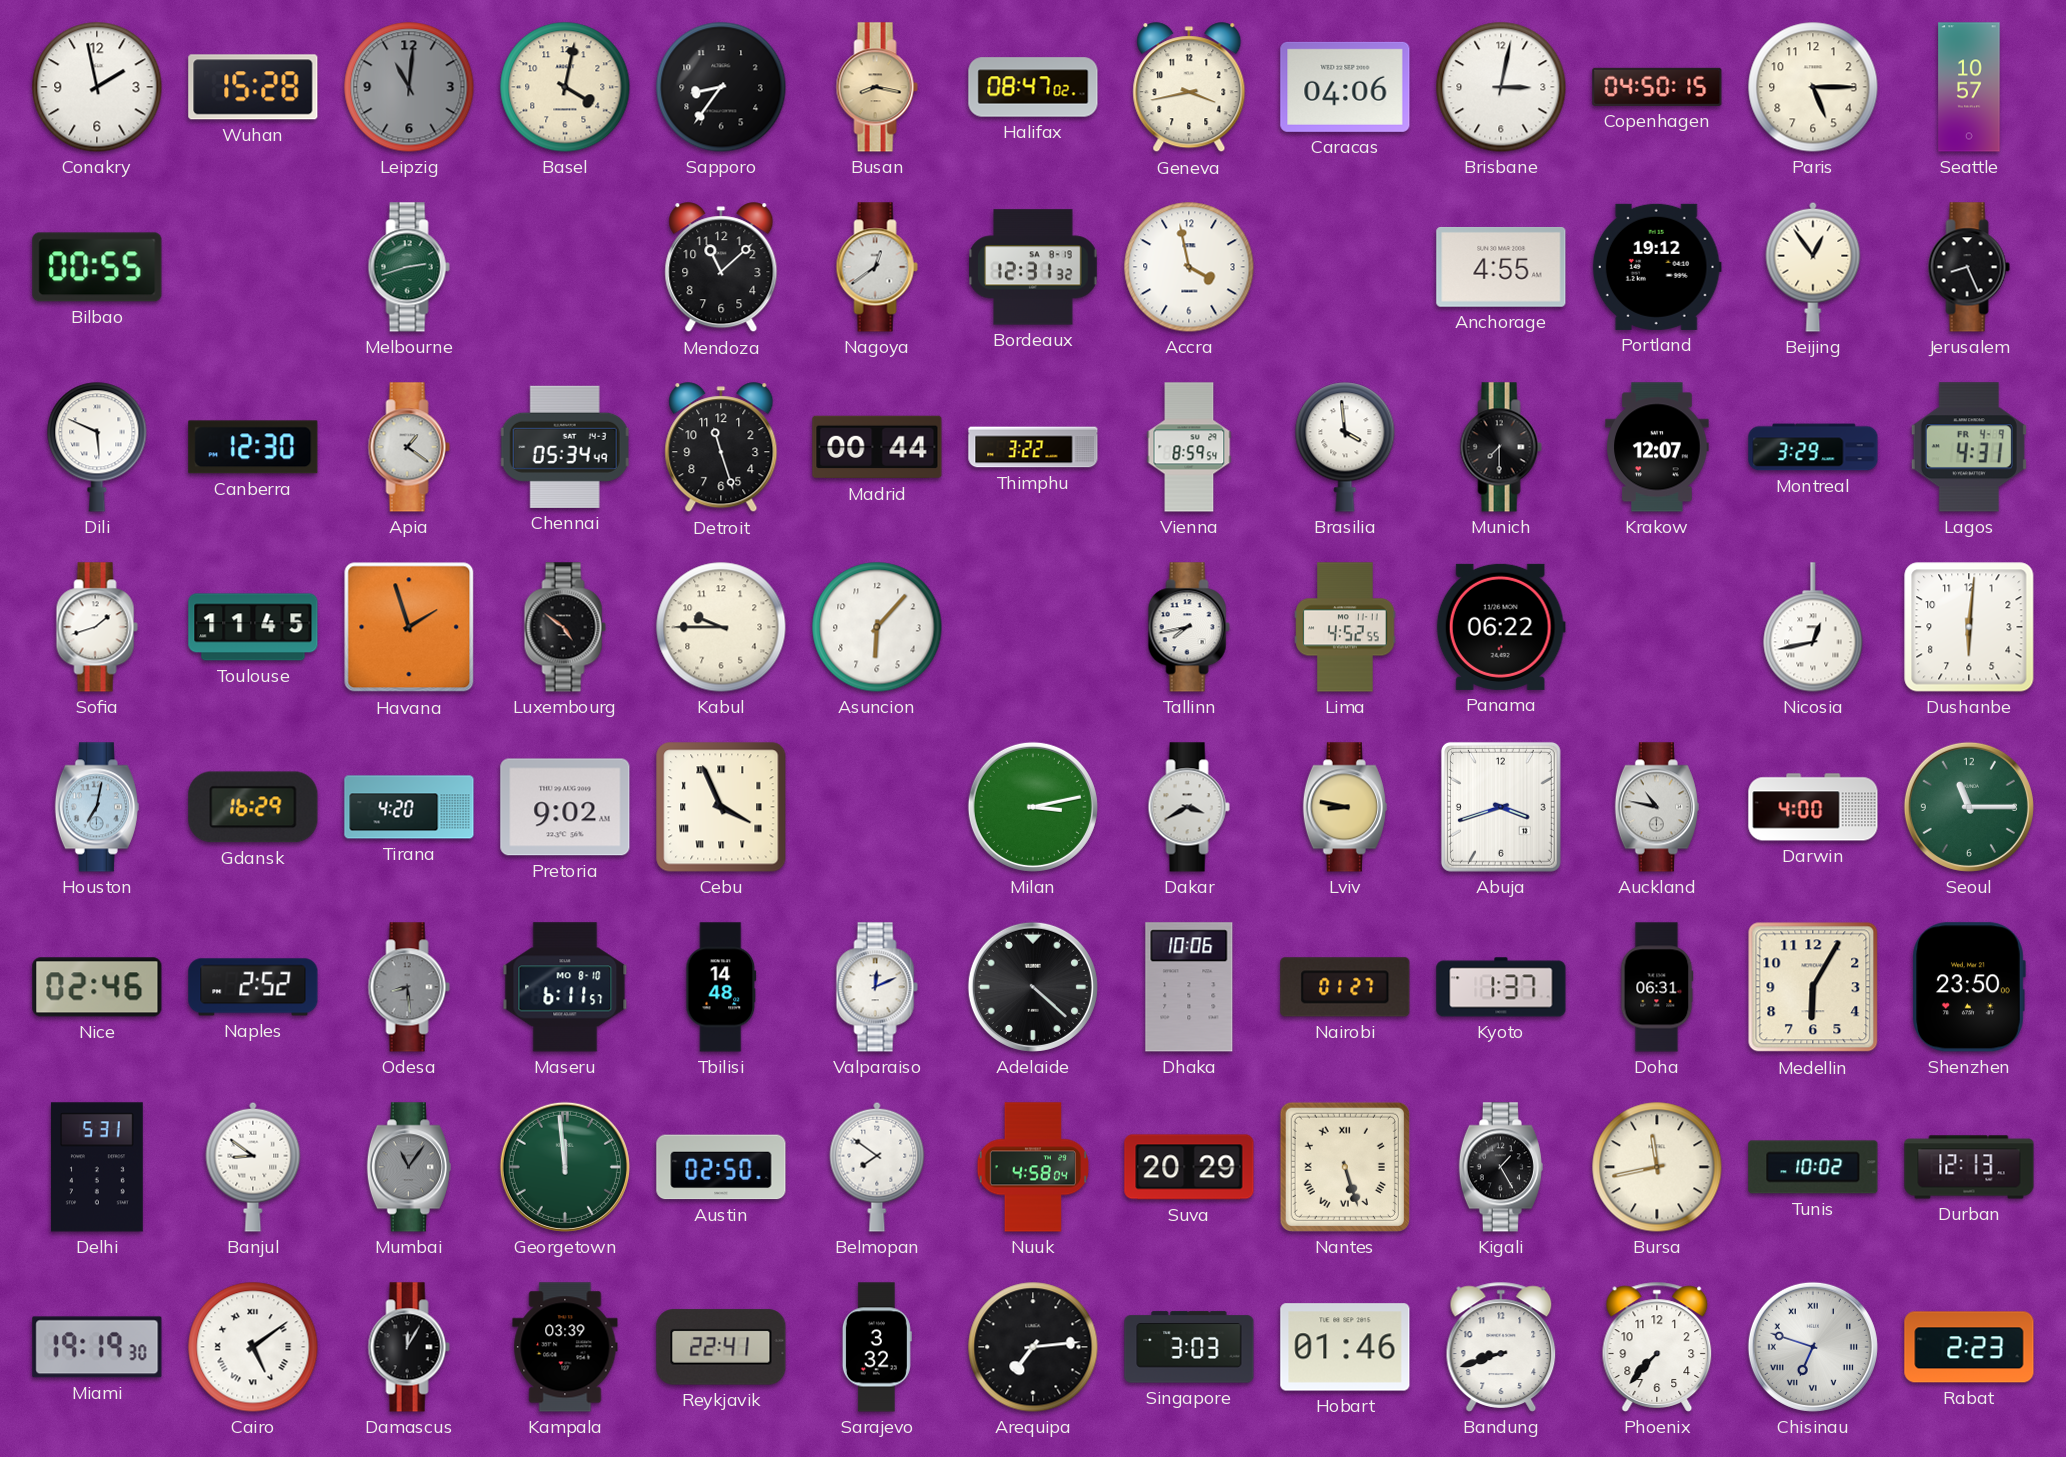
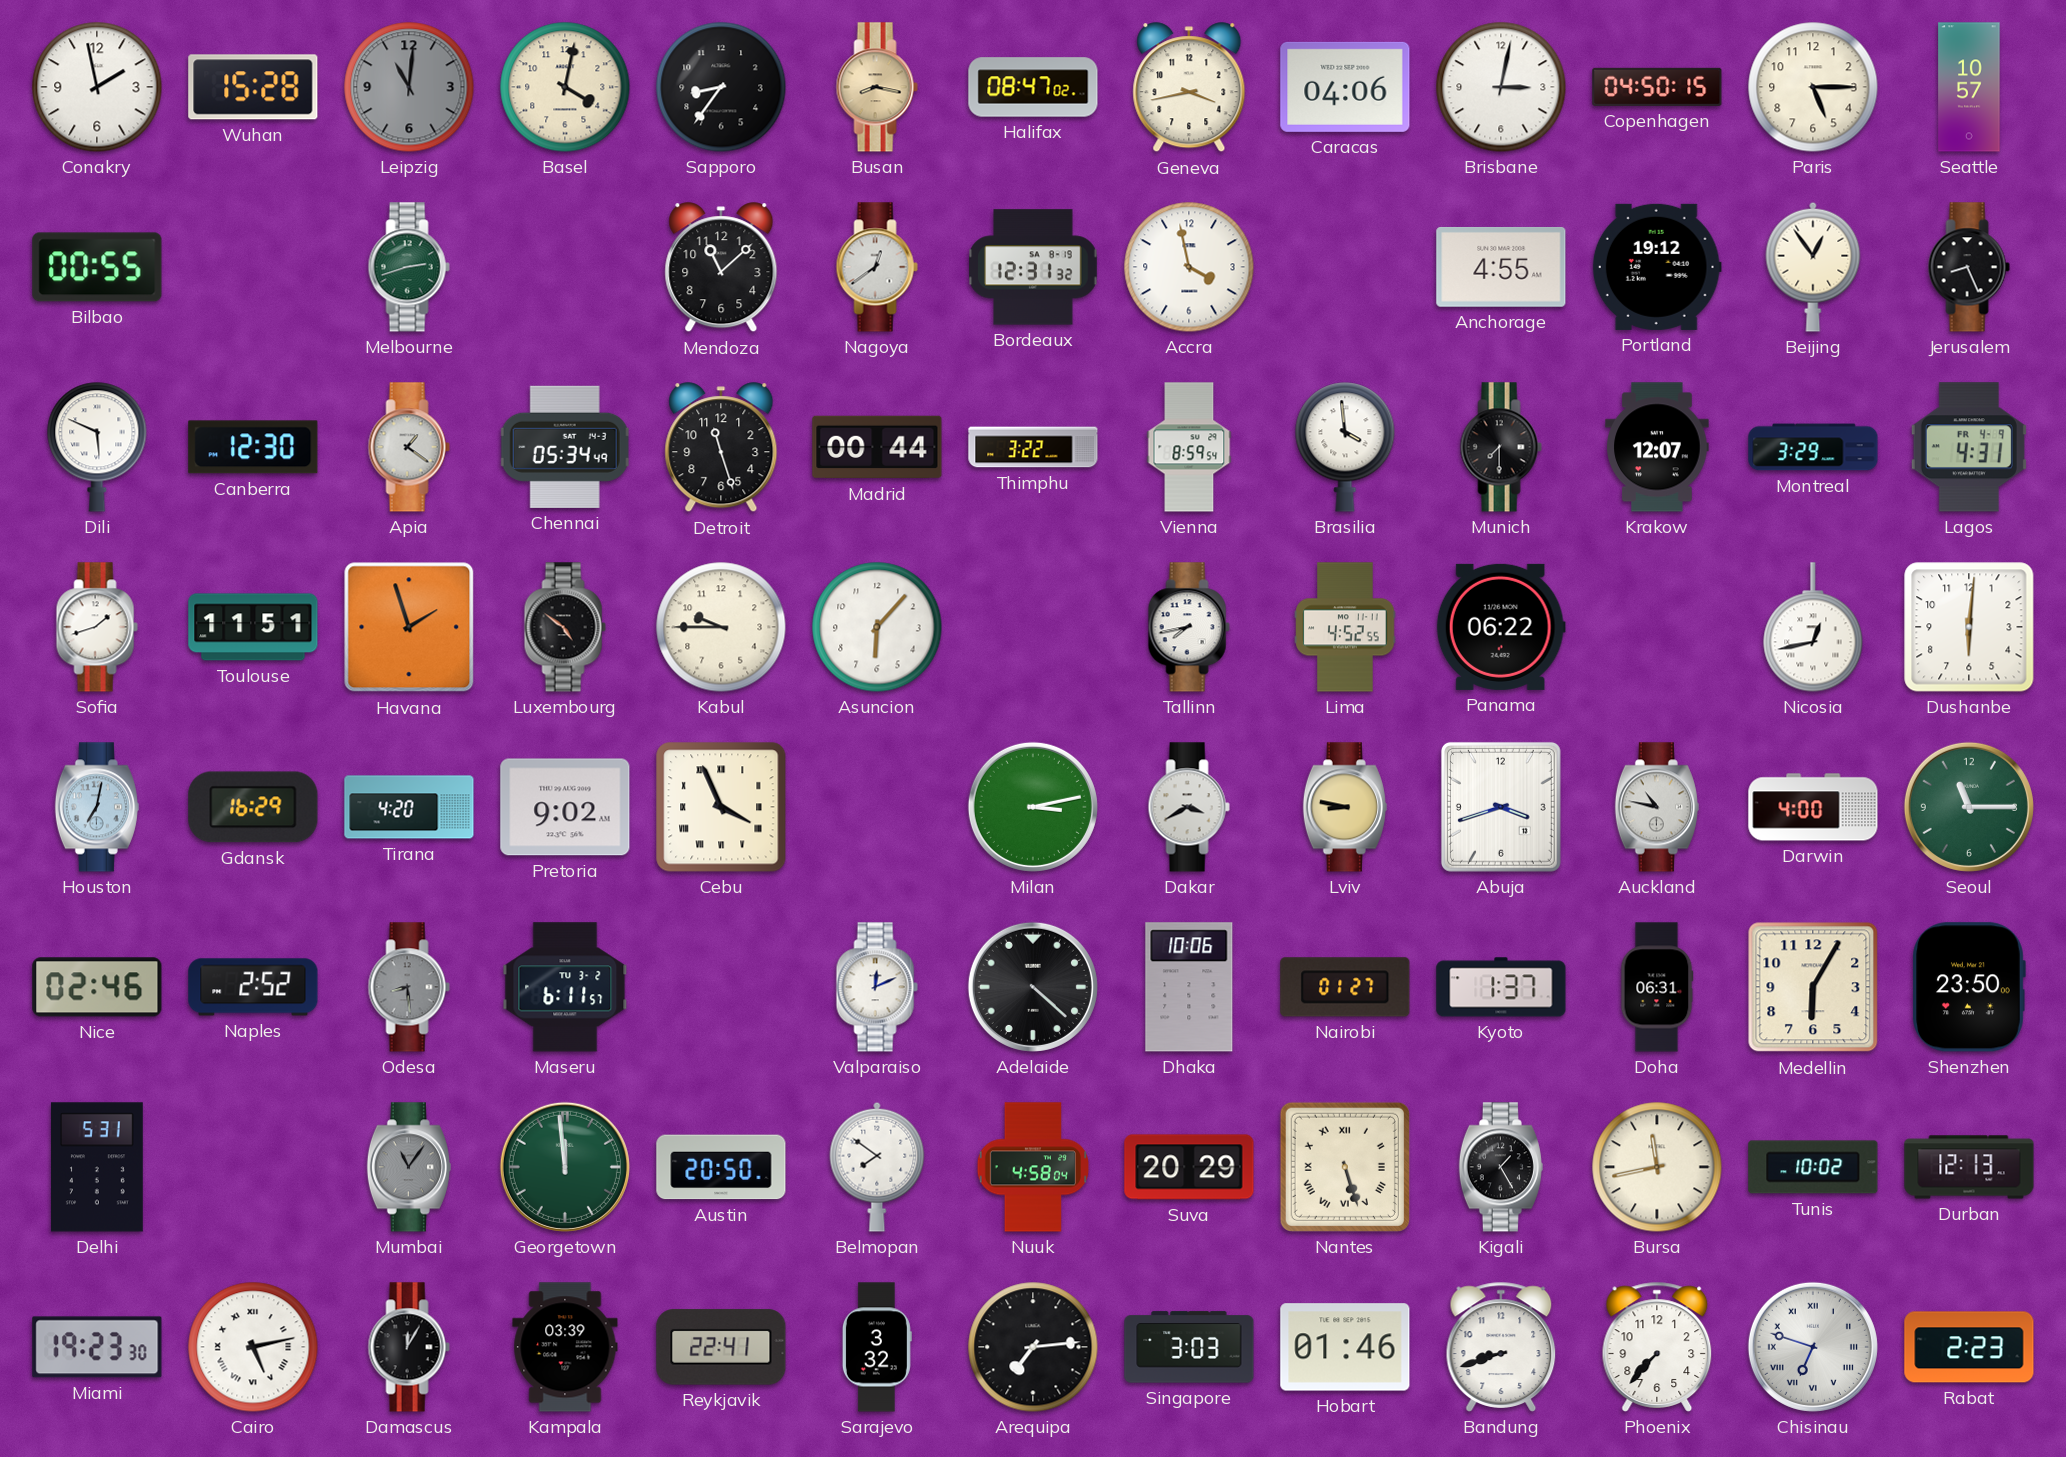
Toulouse: 11:45 -> 11:51
Maseru date: MO 8-10 -> TU 3-2
Tbilisi: 14:48 -> none
Banjul: 8:51 -> none
Austin: 02:50 -> 20:50
Miami: 19:19 -> 19:23
Cairo: 5:09 -> 5:13
